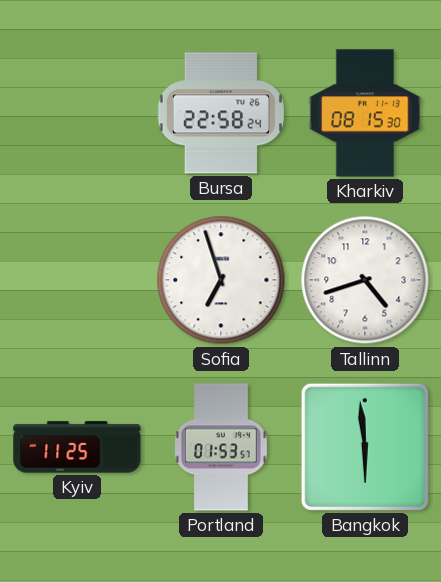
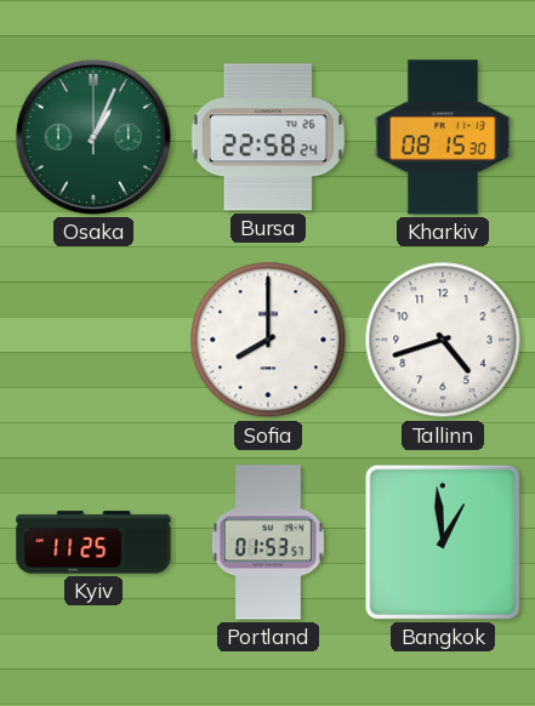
Osaka: none -> 1:04
Sofia: 6:57 -> 8:00
Bangkok: 5:59 -> 12:59
